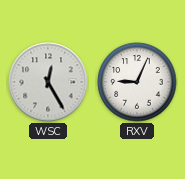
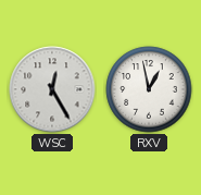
RXV: 9:04 -> 12:58
